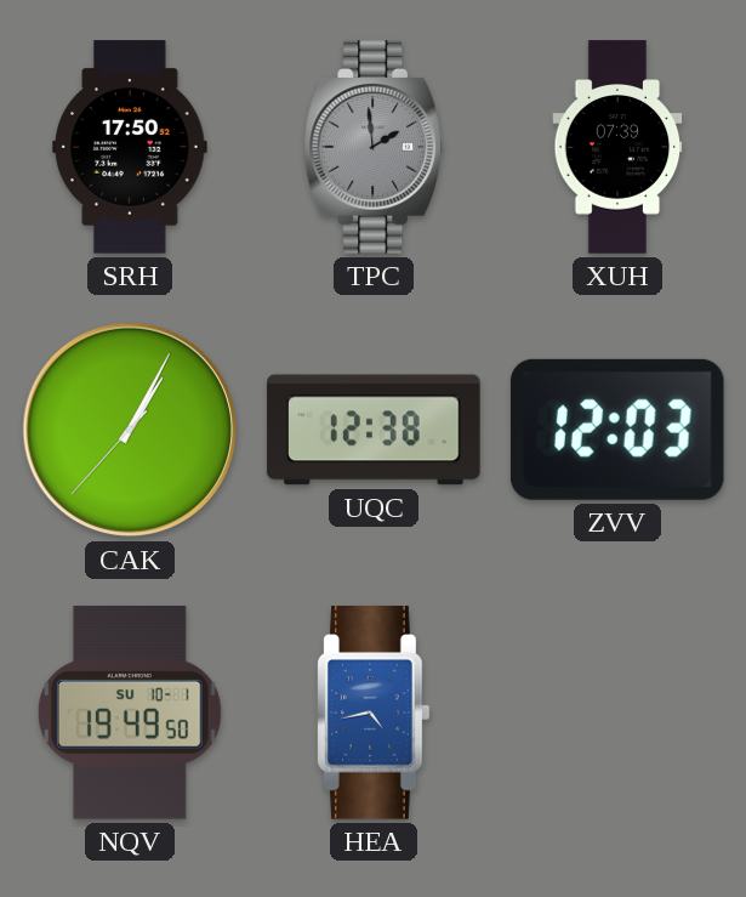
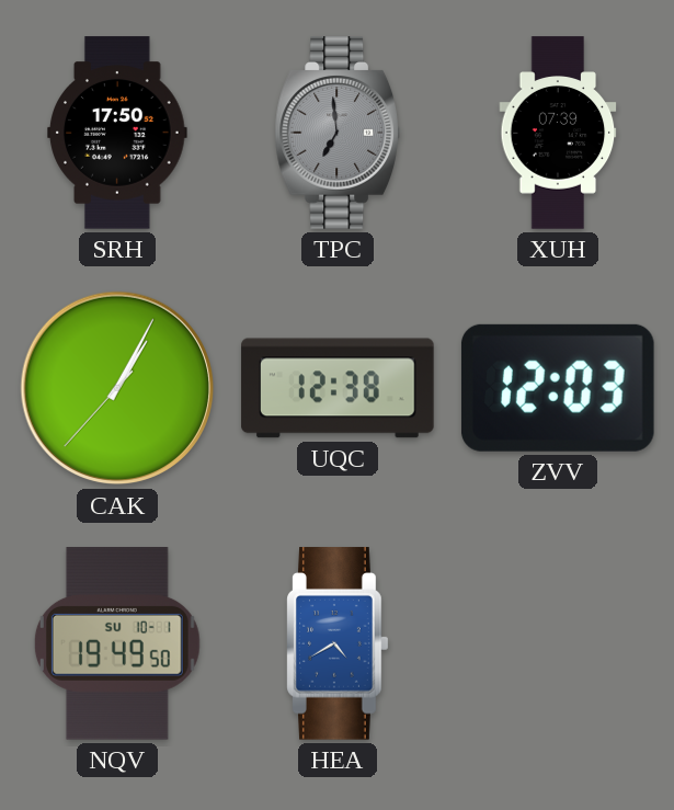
TPC: 1:59 -> 6:59
HEA: 4:43 -> 4:40
